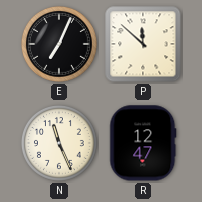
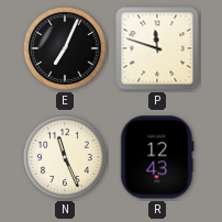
P: 11:52 -> 11:48
R: 12:47 -> 12:43
